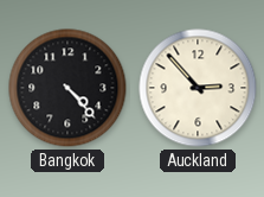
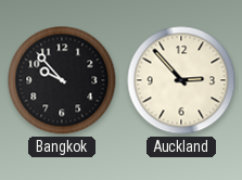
Bangkok: 4:23 -> 9:53
